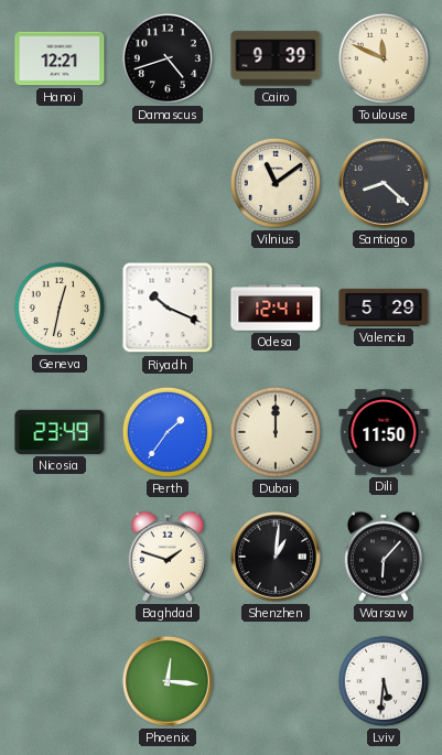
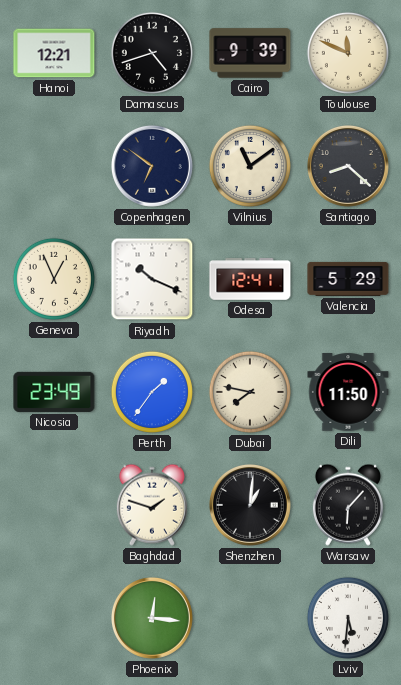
Copenhagen: none -> 6:51
Geneva: 12:32 -> 12:56
Dubai: 12:00 -> 7:47
